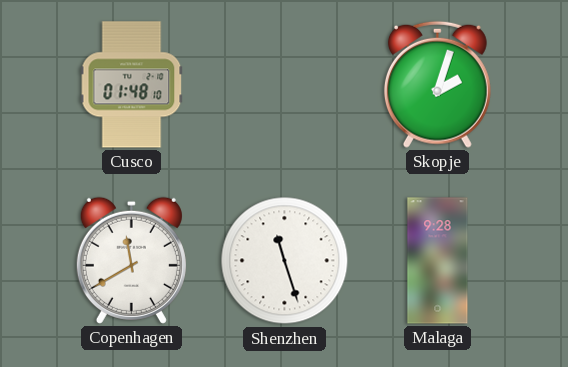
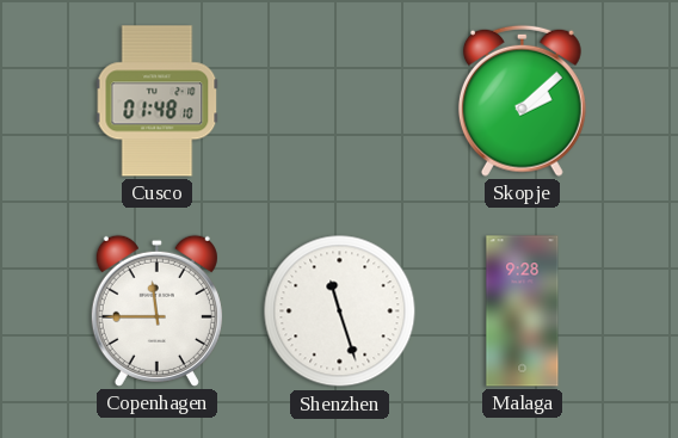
Skopje: 2:03 -> 2:08
Copenhagen: 11:40 -> 11:45
